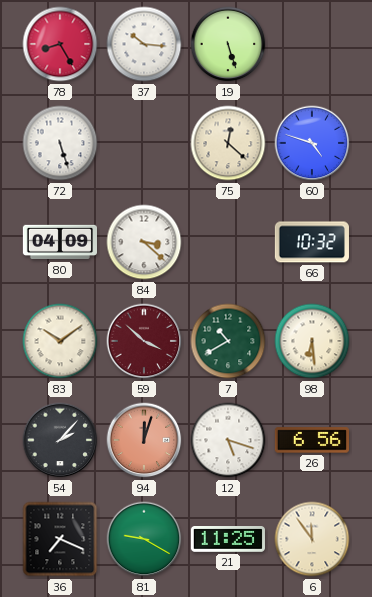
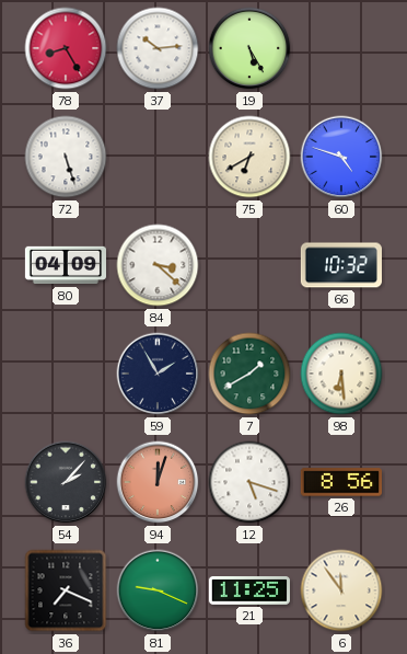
37: 10:16 -> 10:14
19: 5:27 -> 5:25
75: 12:22 -> 6:40
83: 10:09 -> none
59: 3:52 -> 1:55
59 dial: burgundy -> navy
7: 10:40 -> 1:40
26: 6:56 -> 8:56
81: 9:20 -> 9:19
